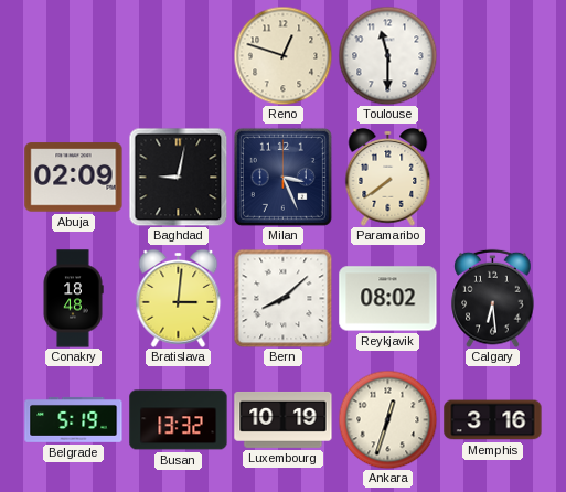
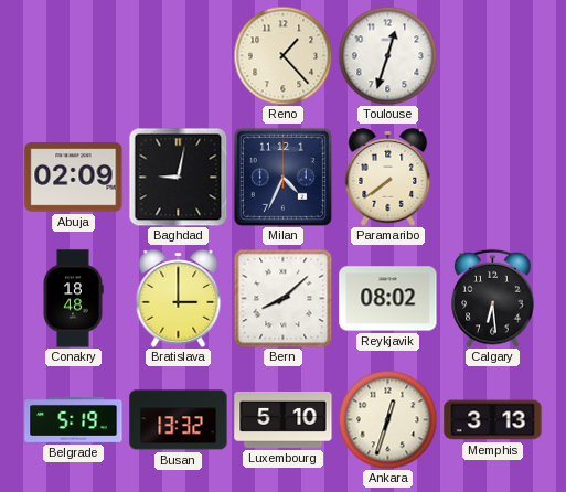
Reno: 12:48 -> 1:23
Toulouse: 11:30 -> 12:33
Milan: 3:26 -> 4:34
Bratislava: 3:01 -> 3:00
Luxembourg: 10:19 -> 5:10
Memphis: 3:16 -> 3:13
